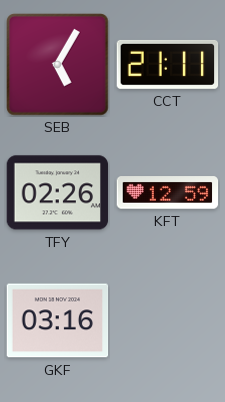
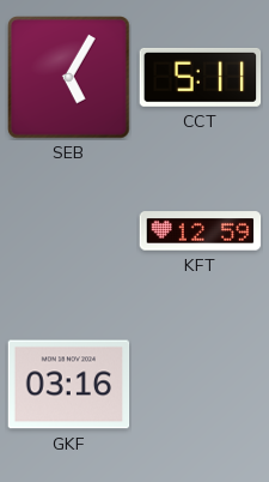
CCT: 21:11 -> 5:11
TFY: 02:26 -> none
